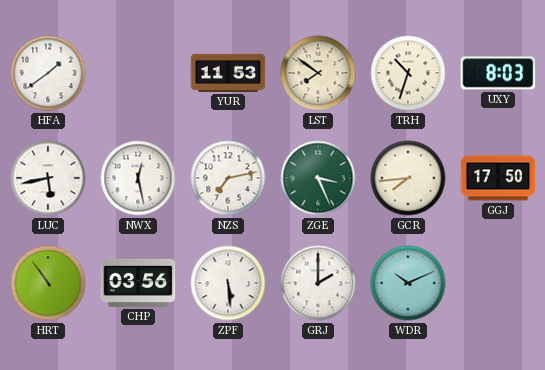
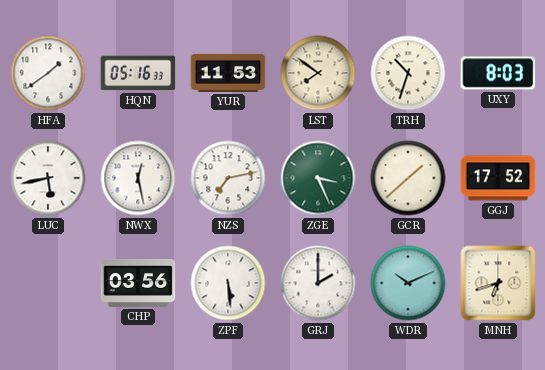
HQN: none -> 05:16
GCR: 7:44 -> 1:38
GGJ: 17:50 -> 17:52
HRT: 10:54 -> none
MNH: none -> 6:42
